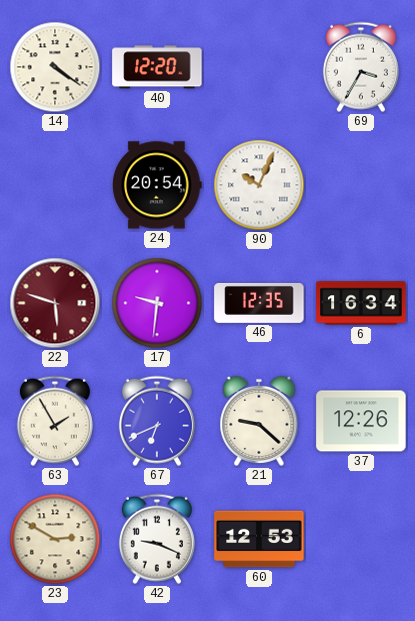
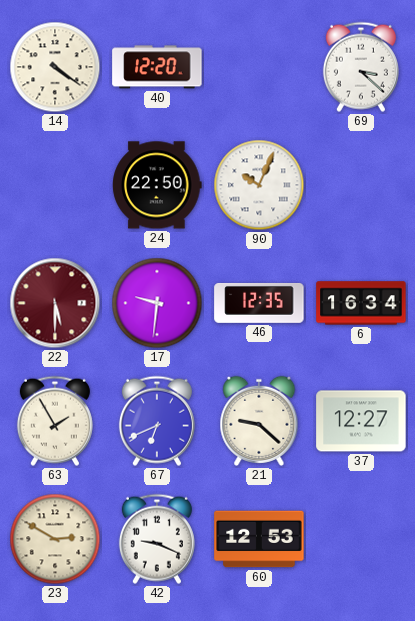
69: 3:35 -> 3:22
24: 20:54 -> 22:50
22: 5:48 -> 5:30
37: 12:26 -> 12:27
